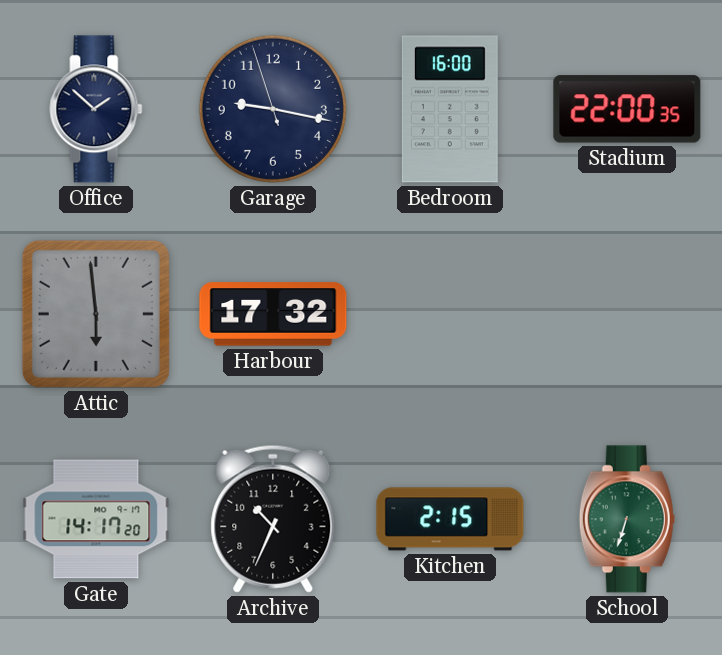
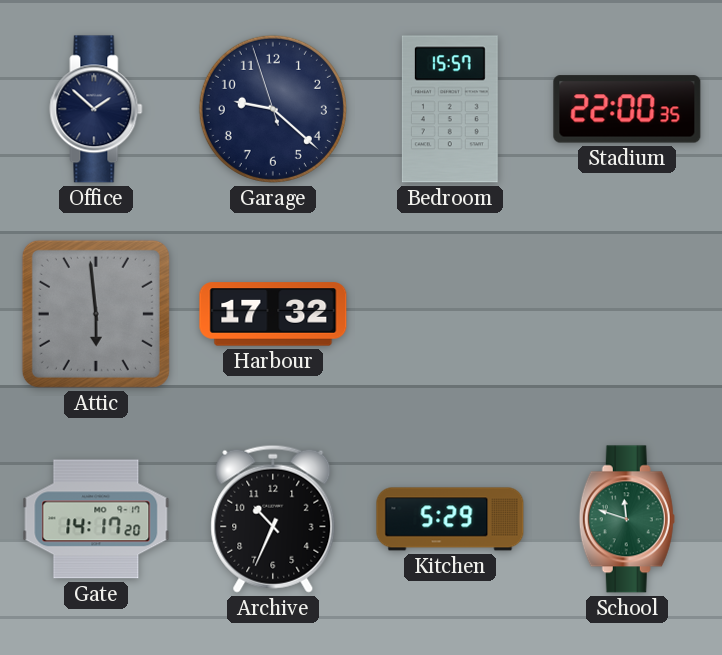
Garage: 9:16 -> 9:21
Bedroom: 16:00 -> 15:57
Kitchen: 2:15 -> 5:29
School: 6:33 -> 11:48
